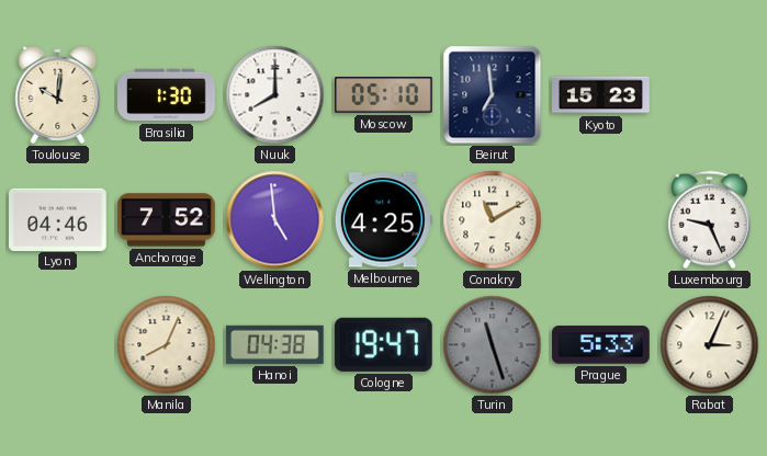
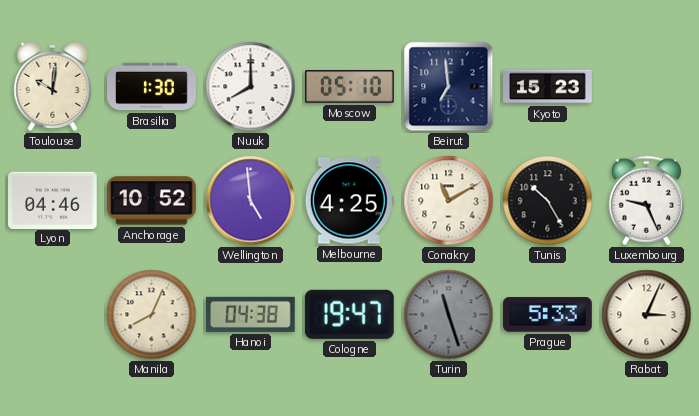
Anchorage: 7:52 -> 10:52
Tunis: none -> 10:25
